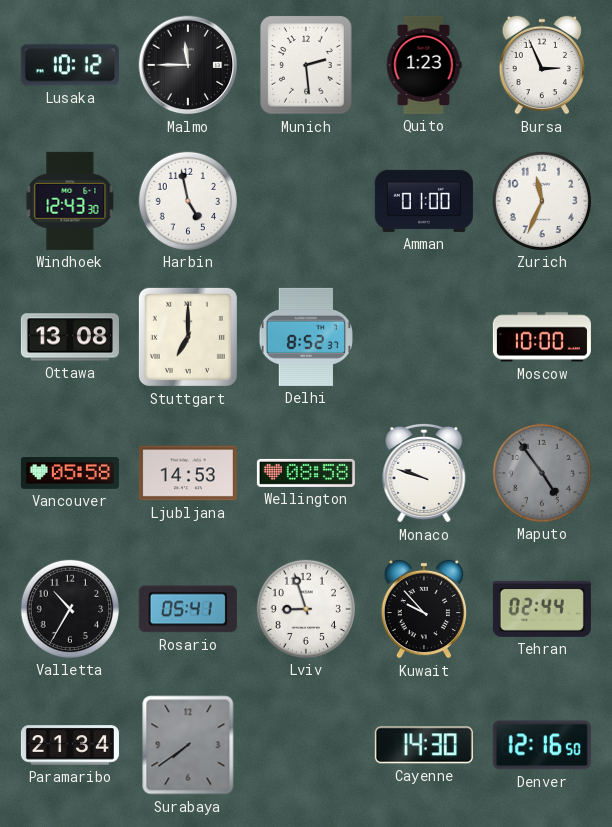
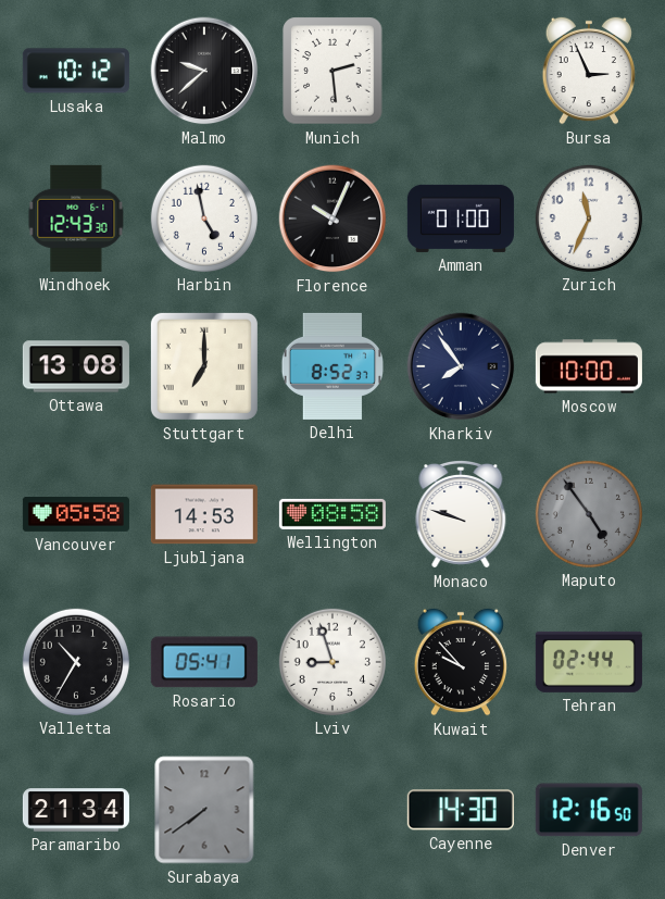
Malmo: 11:45 -> 9:38
Quito: 1:23 -> none
Florence: none -> 10:04
Kharkiv: none -> 7:54
